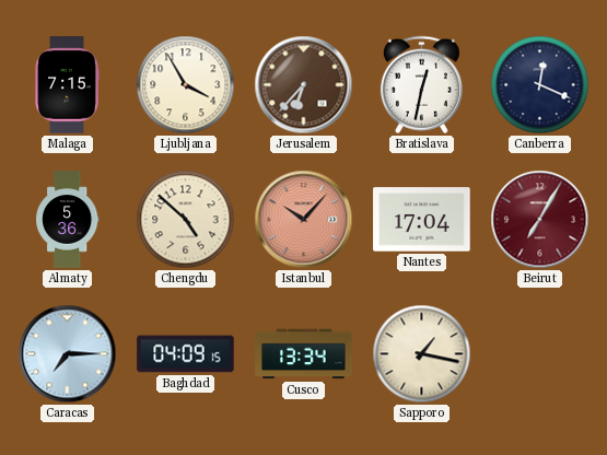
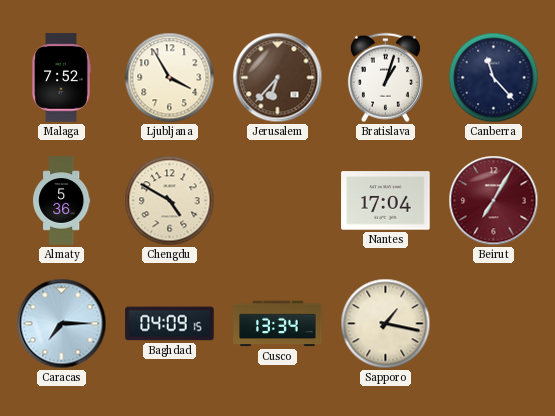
Malaga: 7:15 -> 7:52
Bratislava: 12:32 -> 1:03
Canberra: 12:19 -> 11:23
Chengdu: 4:52 -> 4:50
Istanbul: 10:07 -> none
